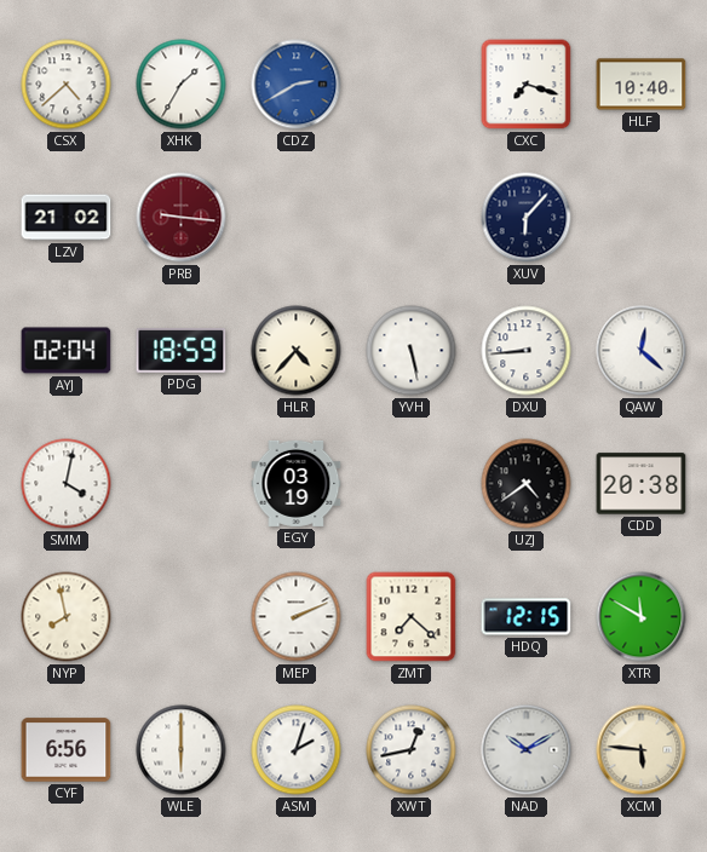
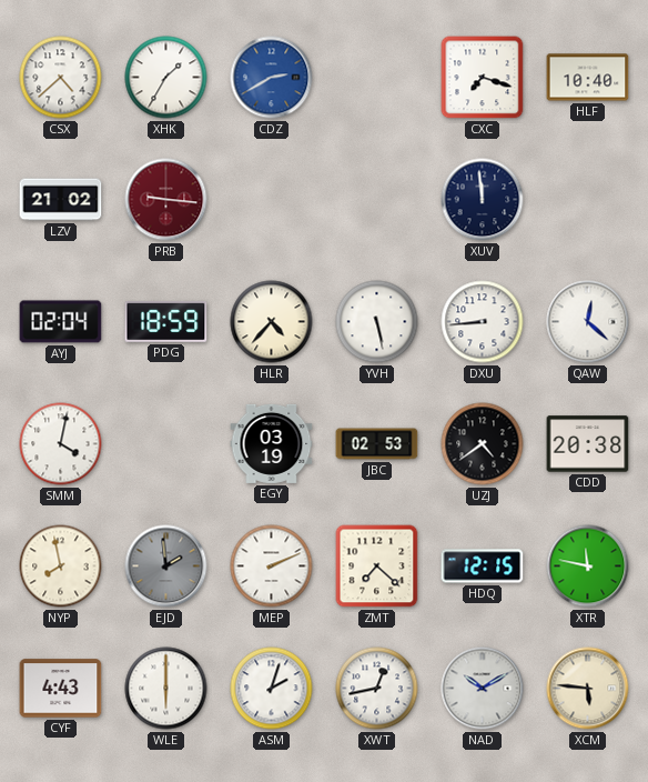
XUV: 6:07 -> 11:59
JBC: none -> 02:53
EJD: none -> 1:59
XTR: 11:50 -> 11:47
CYF: 6:56 -> 4:43
